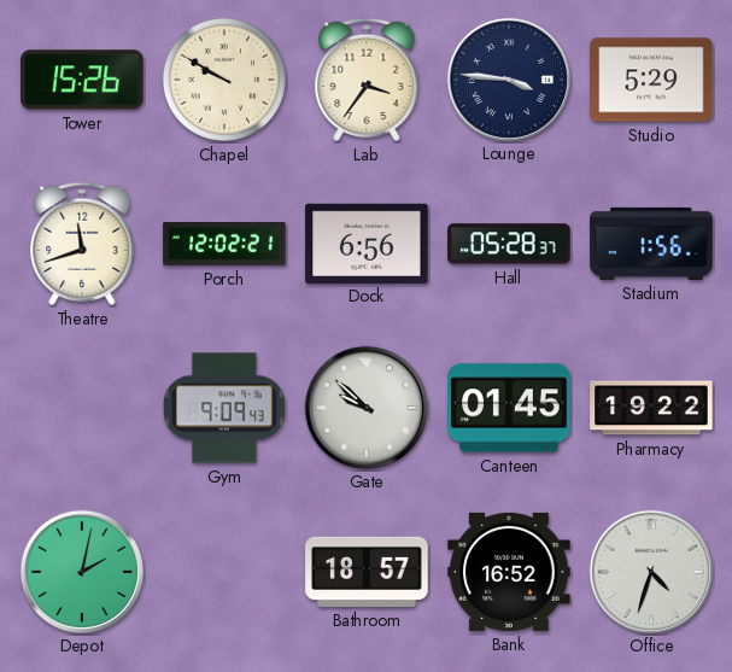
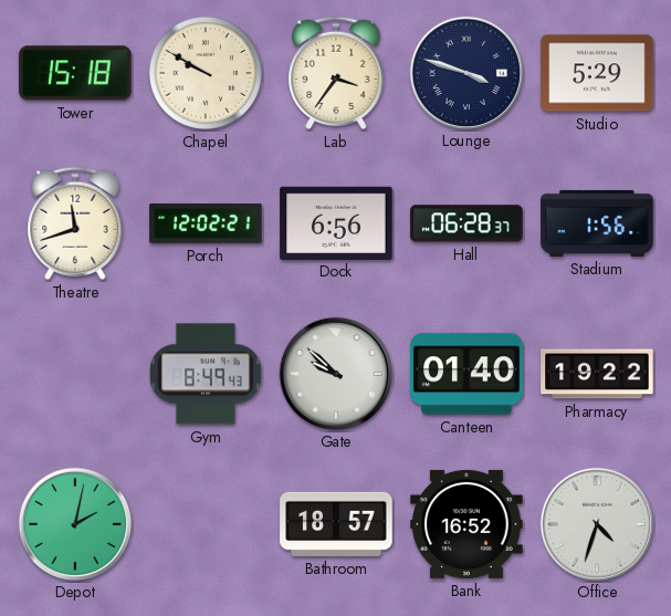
Tower: 15:26 -> 15:18
Lounge: 3:46 -> 3:48
Hall: 05:28 -> 06:28
Gym: 9:09 -> 8:49
Canteen: 01:45 -> 01:40
